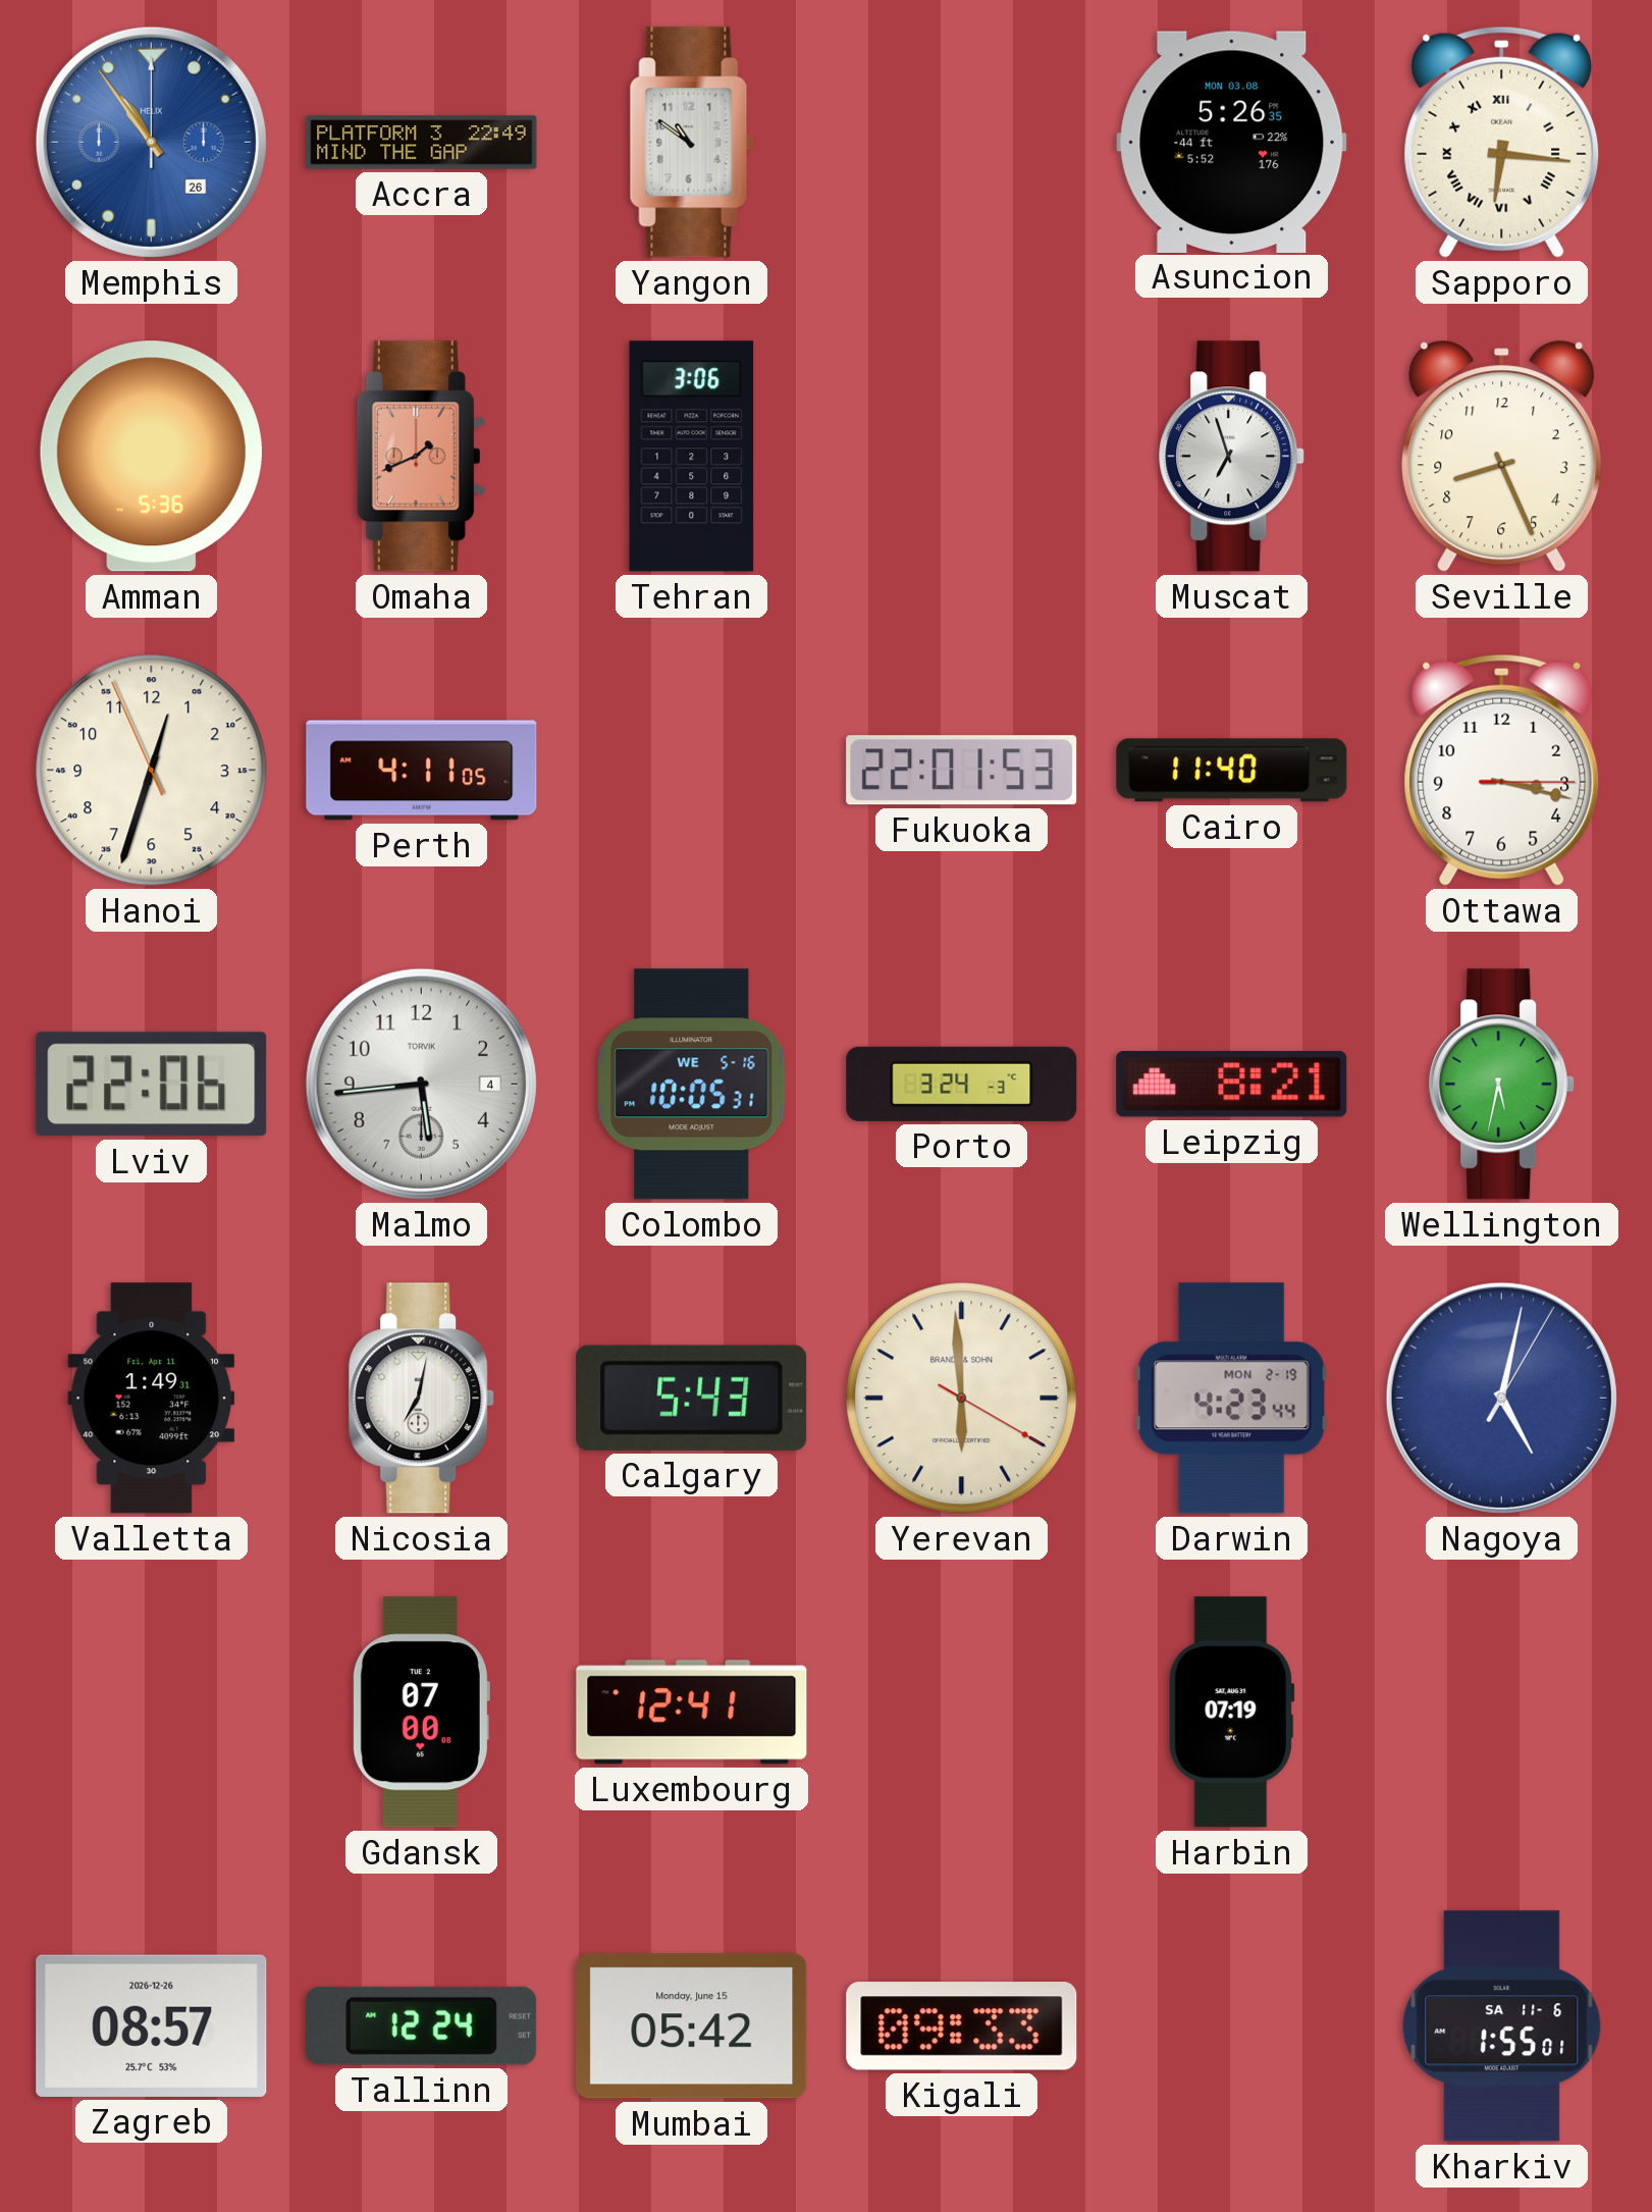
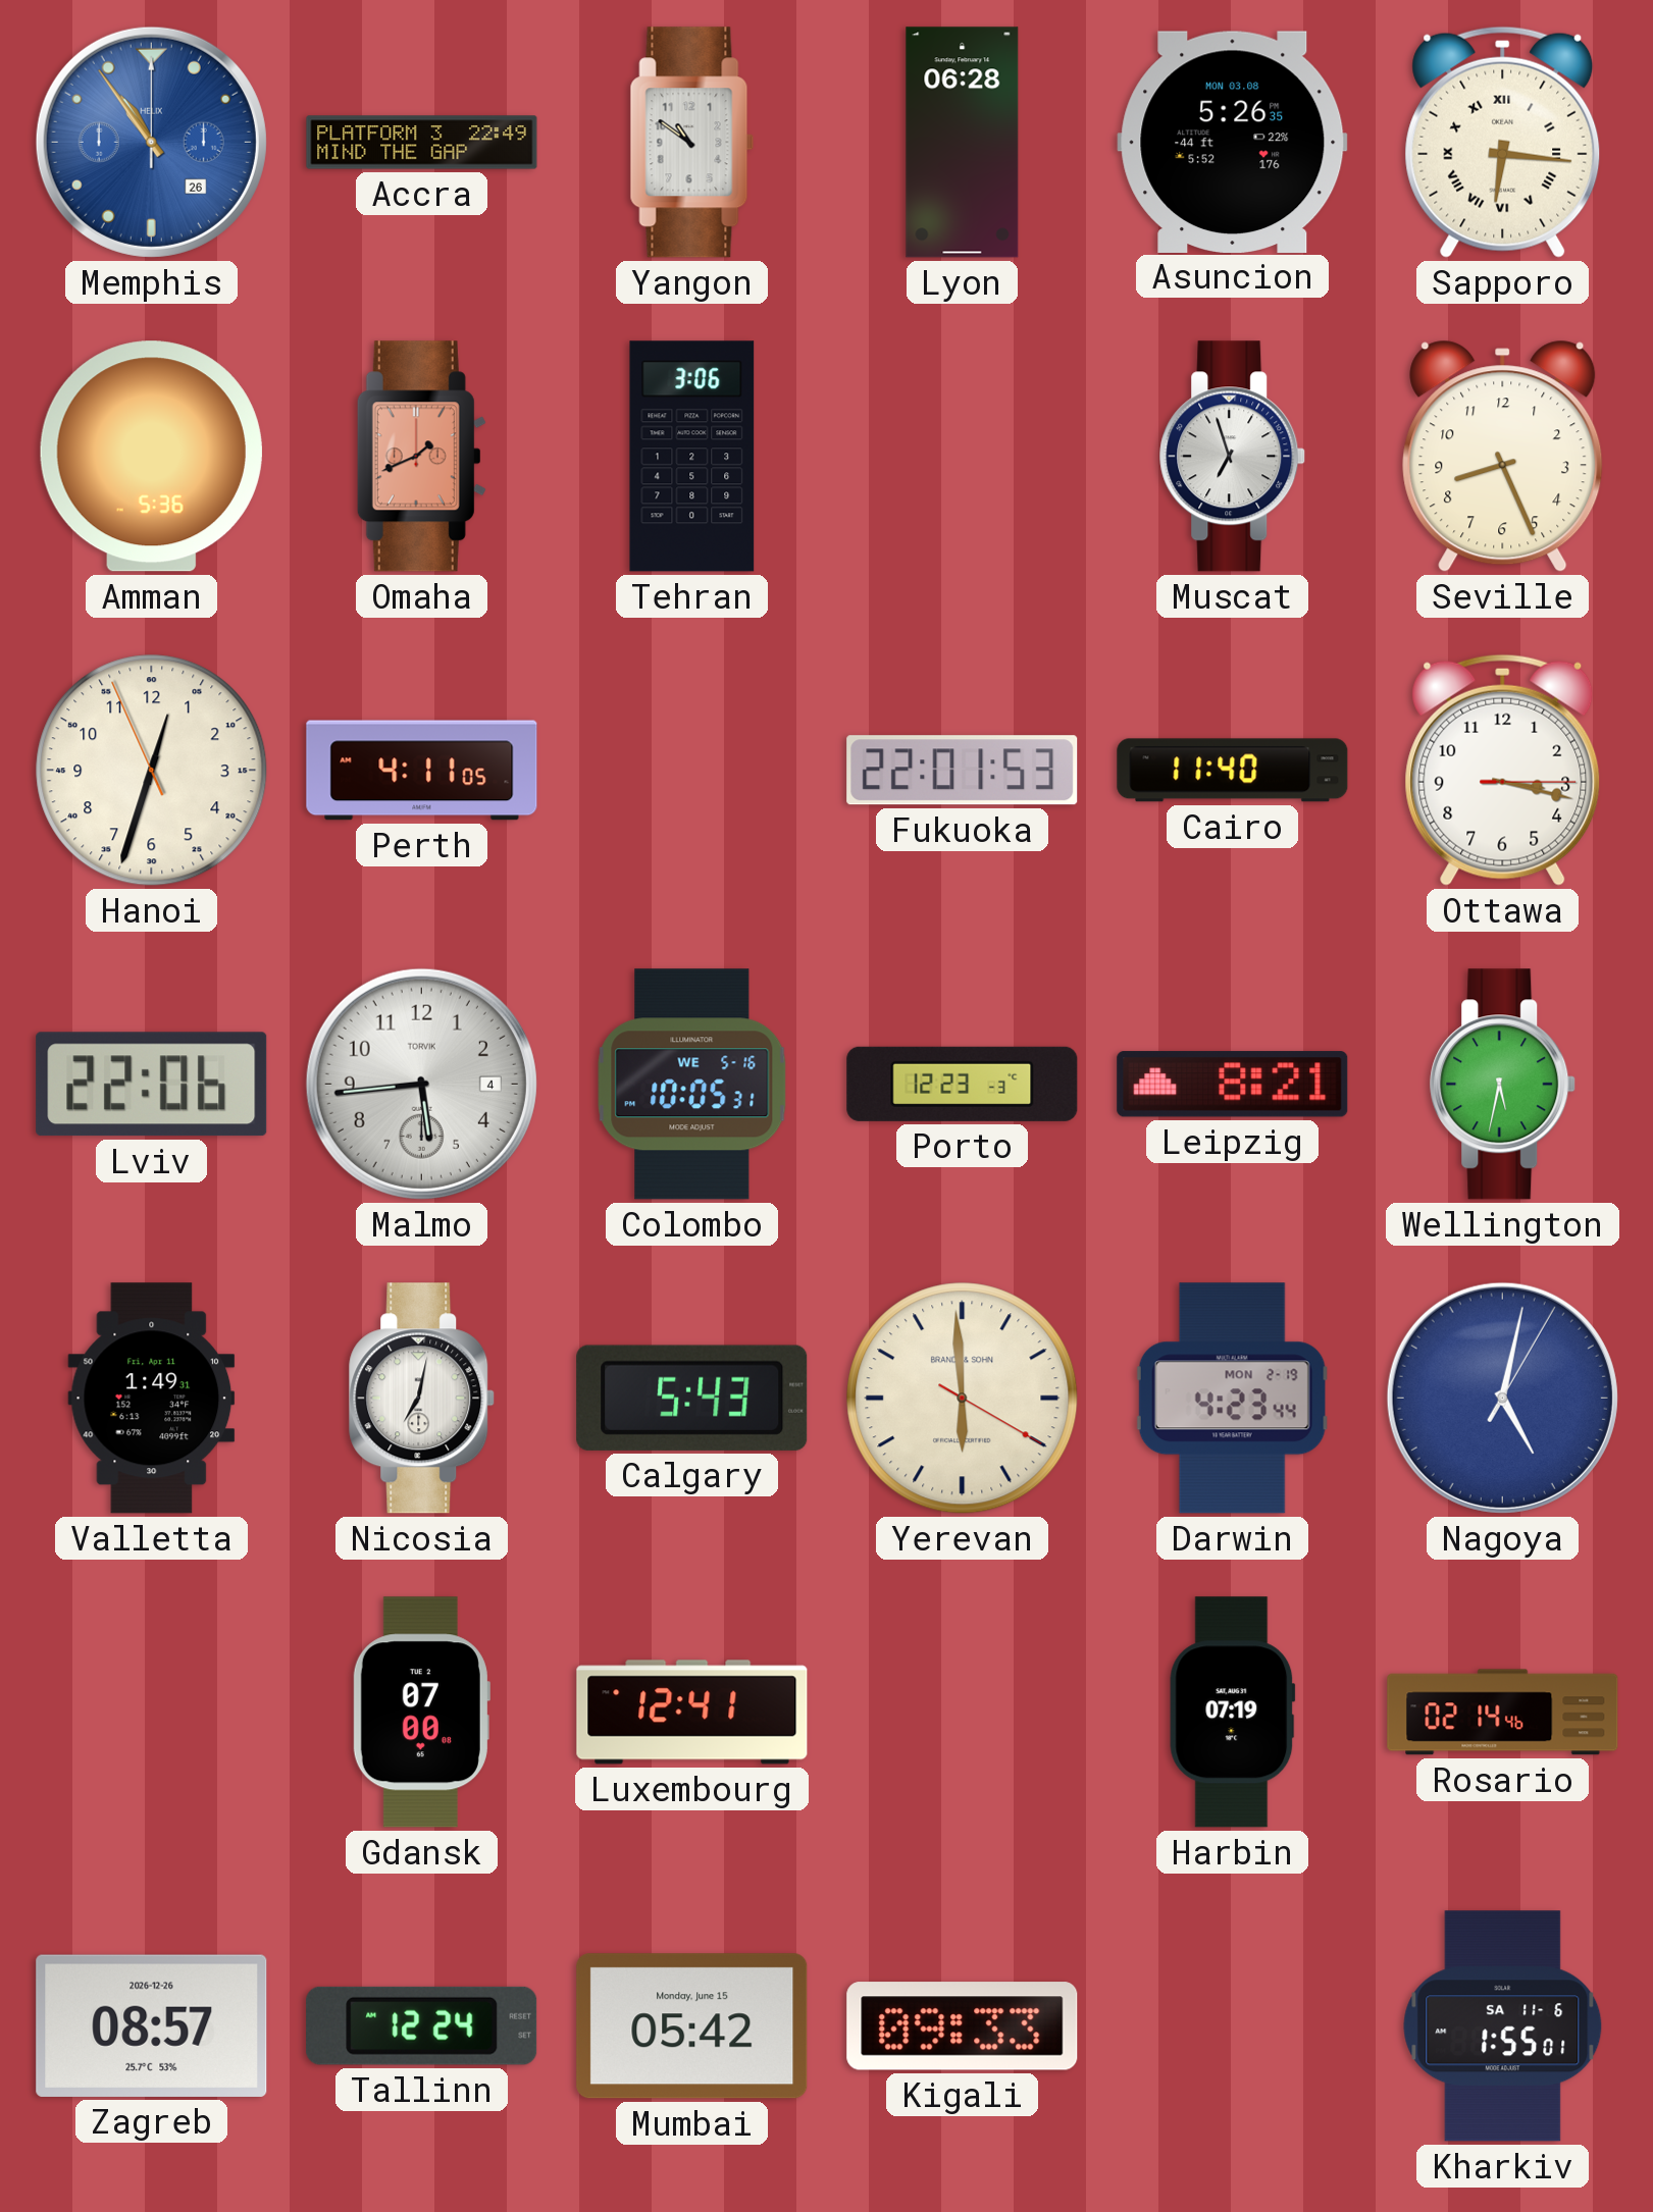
Lyon: none -> 06:28
Porto: 3:24 -> 12:23
Rosario: none -> 02:14
